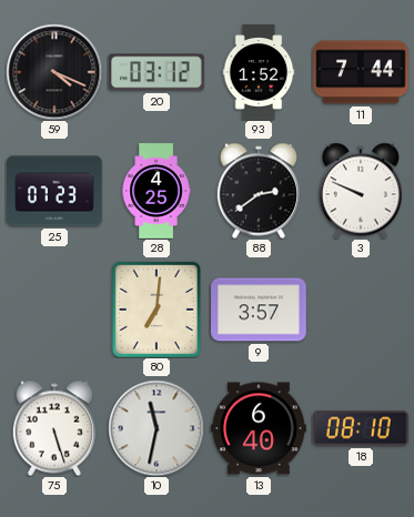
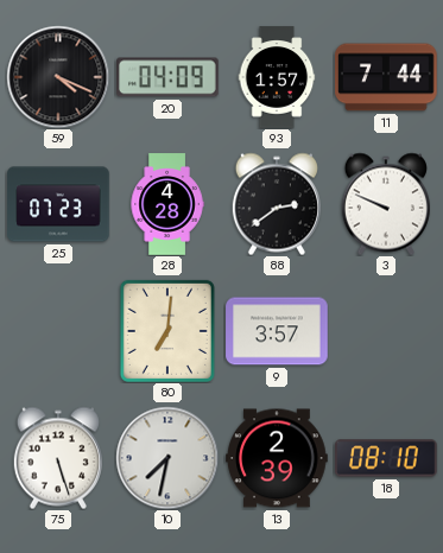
20: 03:12 -> 04:09
93: 1:52 -> 1:57
28: 4:25 -> 4:28
10: 11:32 -> 7:32
13: 6:40 -> 2:39
